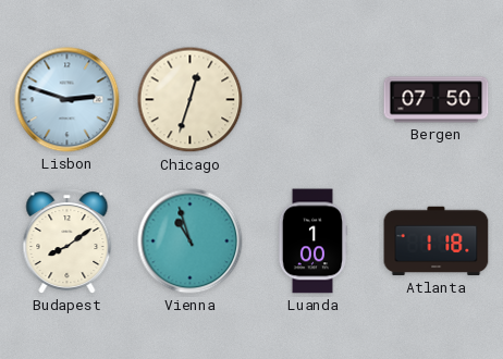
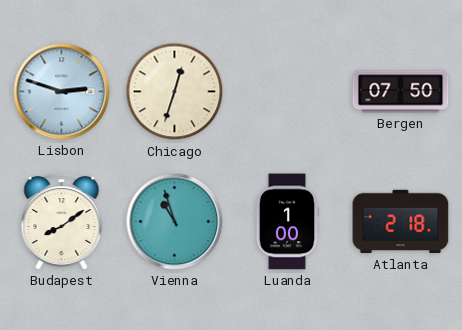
Atlanta: 1:18 -> 2:18
